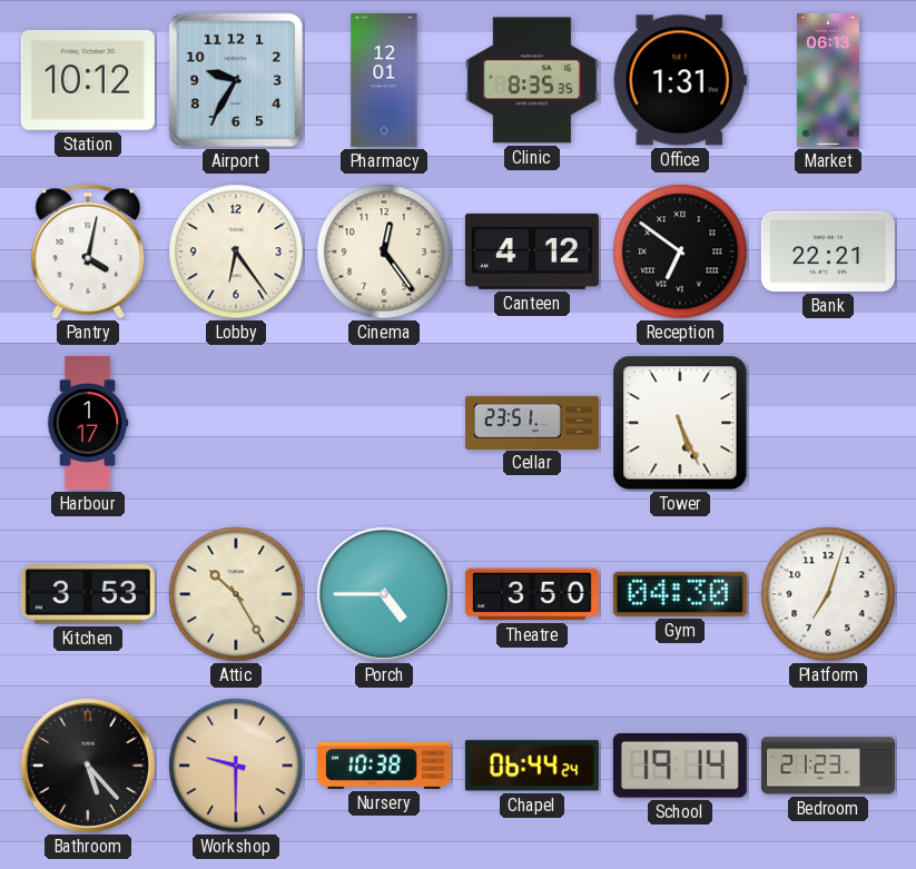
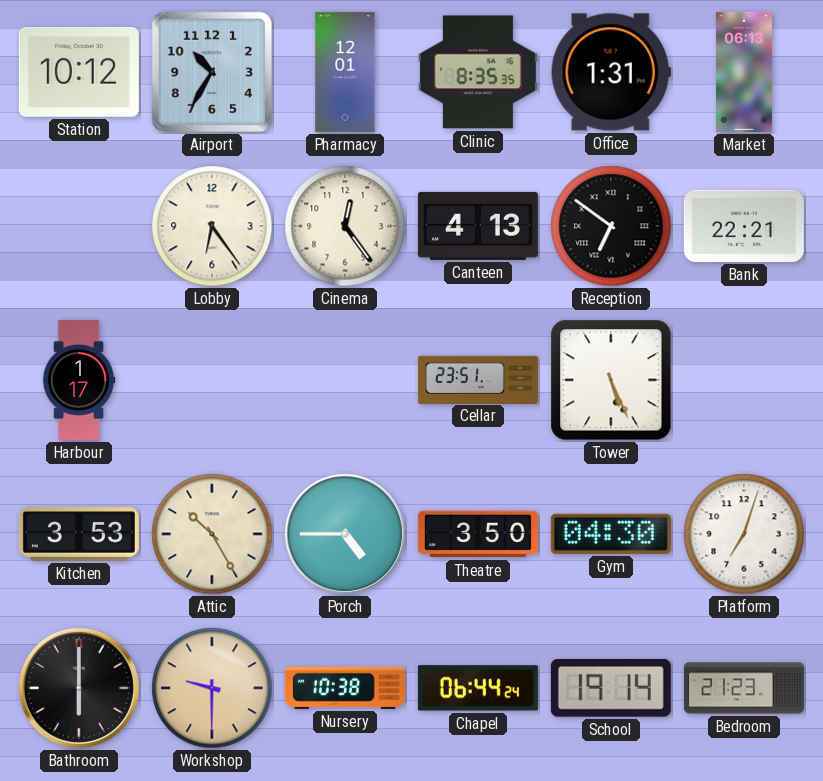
Airport: 9:35 -> 10:35
Pantry: 4:02 -> none
Canteen: 4:12 -> 4:13
Bathroom: 5:23 -> 6:00
